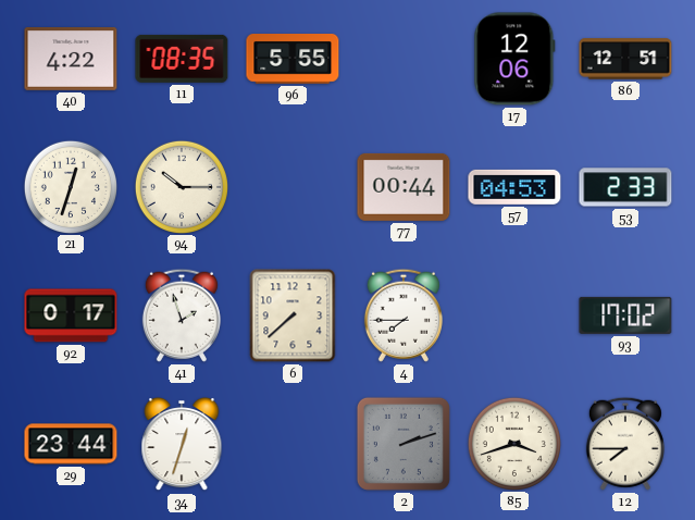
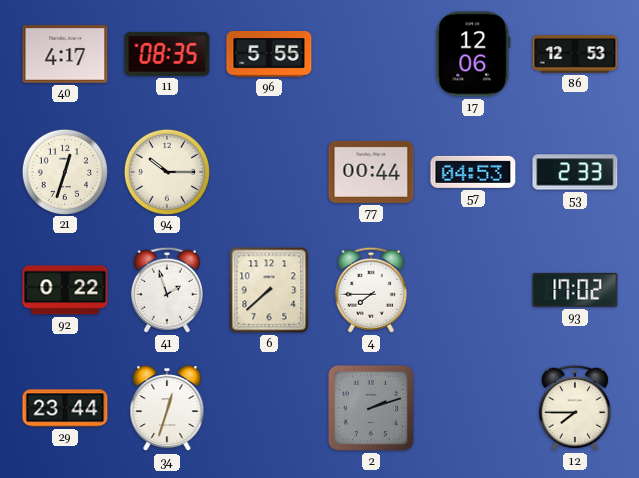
40: 4:22 -> 4:17
86: 12:51 -> 12:53
92: 0:17 -> 0:22
85: 3:42 -> none
